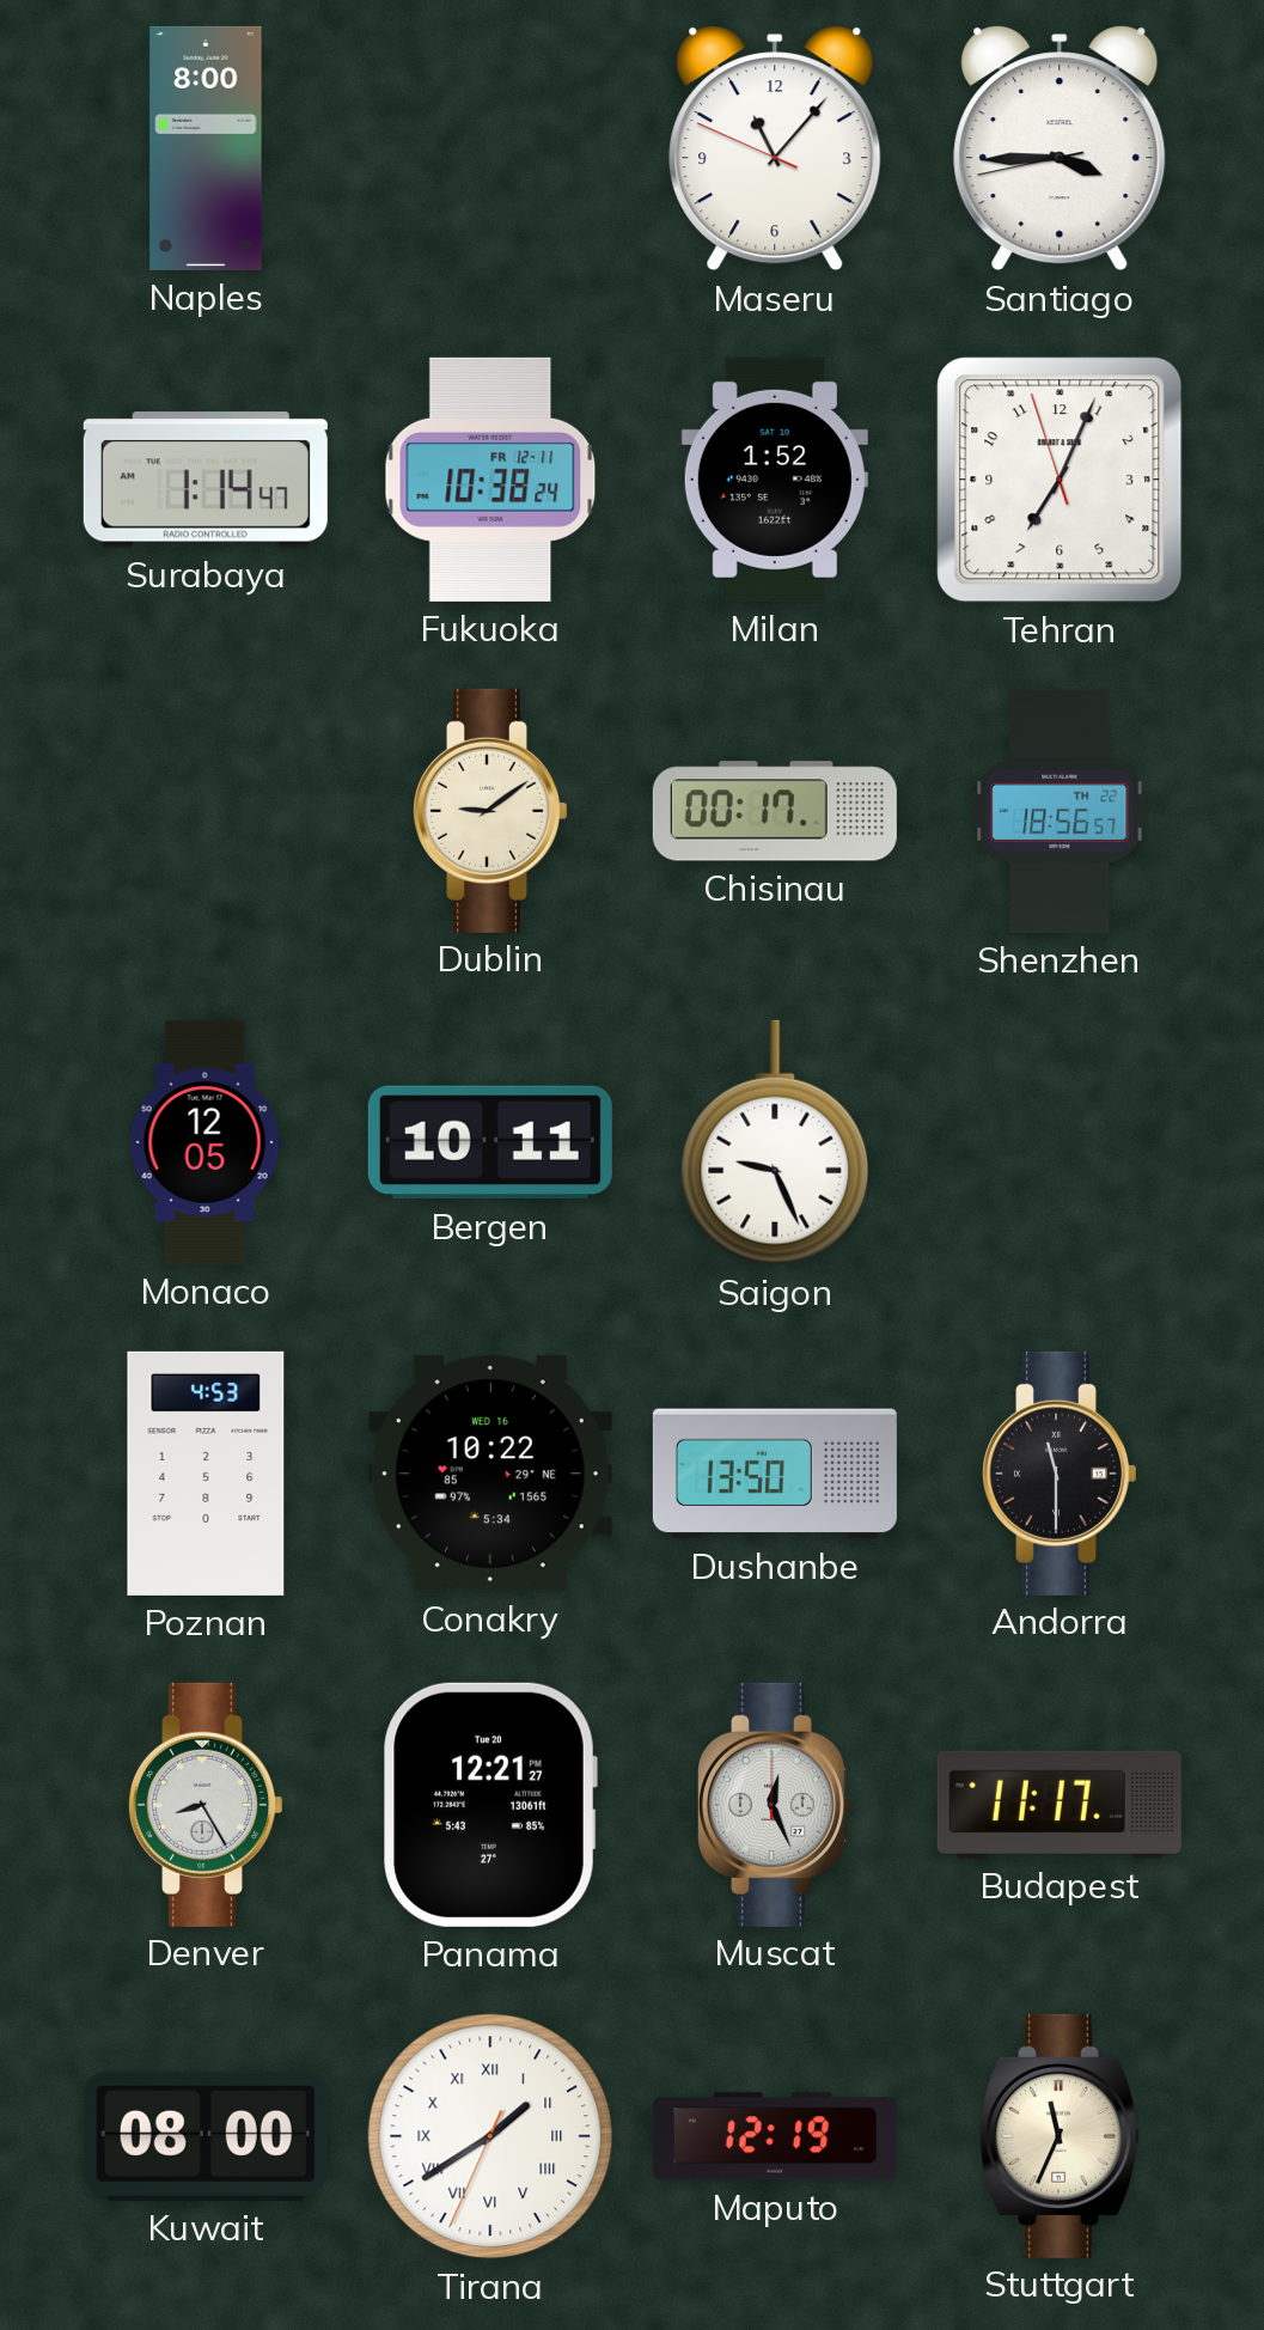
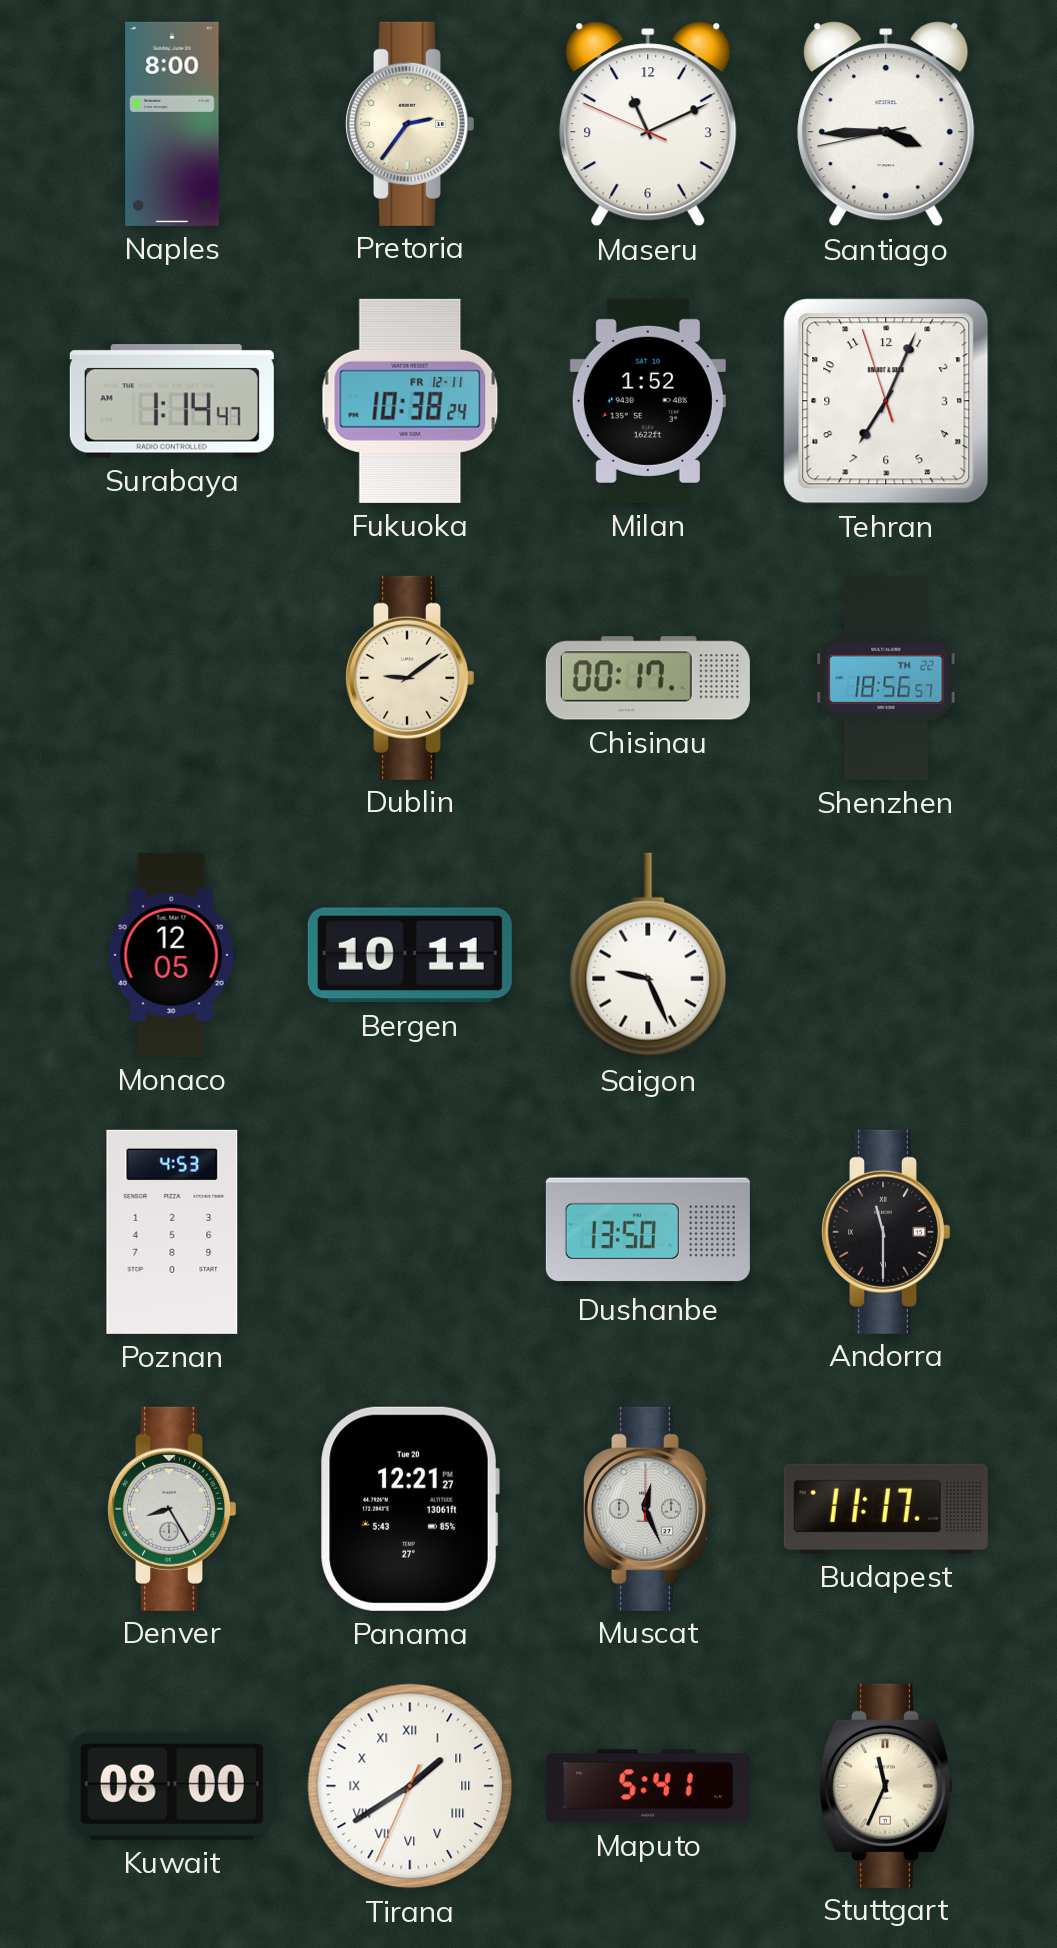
Pretoria: none -> 2:36
Maseru: 11:06 -> 11:10
Conakry: 10:22 -> none
Maputo: 12:19 -> 5:41
